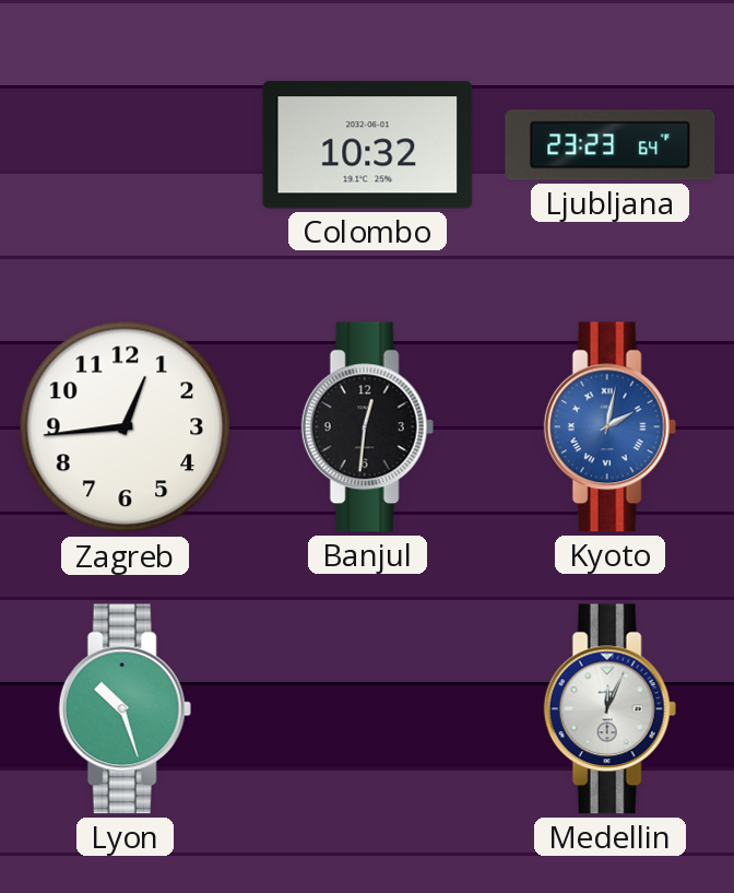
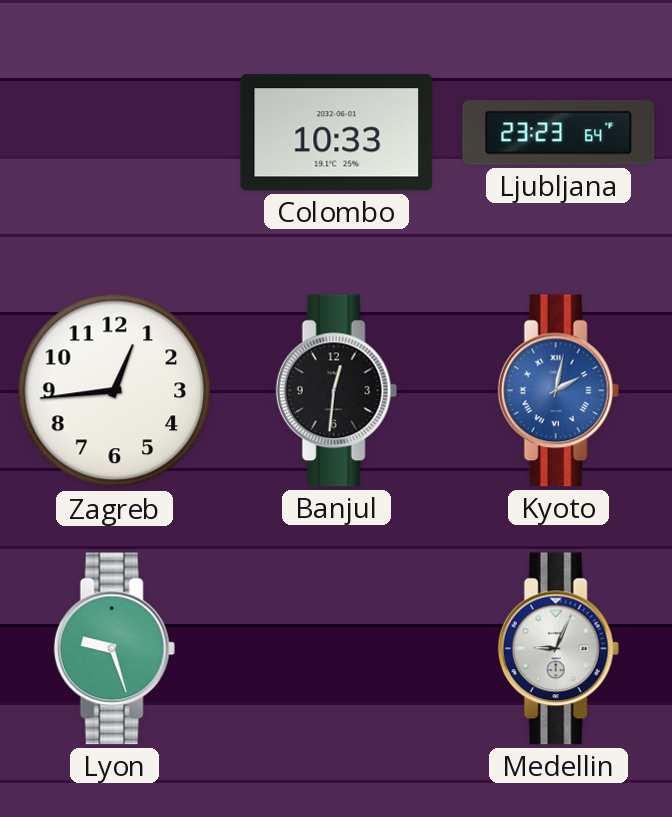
Colombo: 10:32 -> 10:33
Lyon: 10:27 -> 9:27
Medellin: 12:04 -> 9:04
